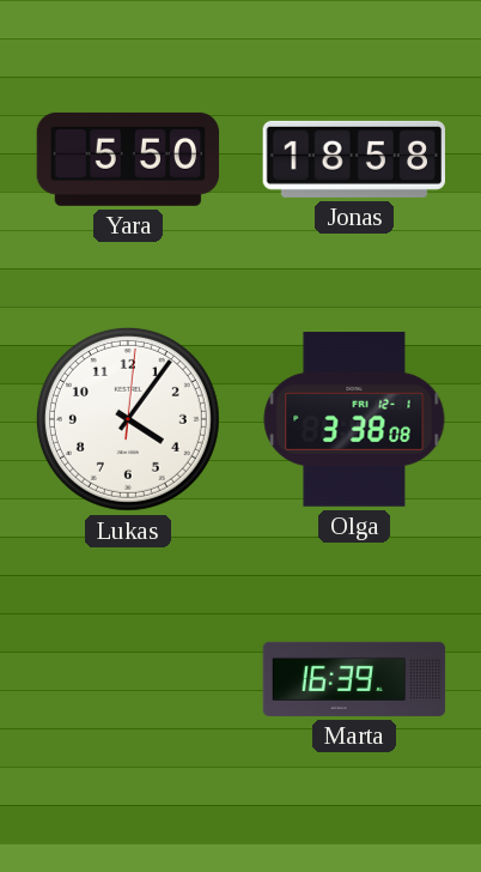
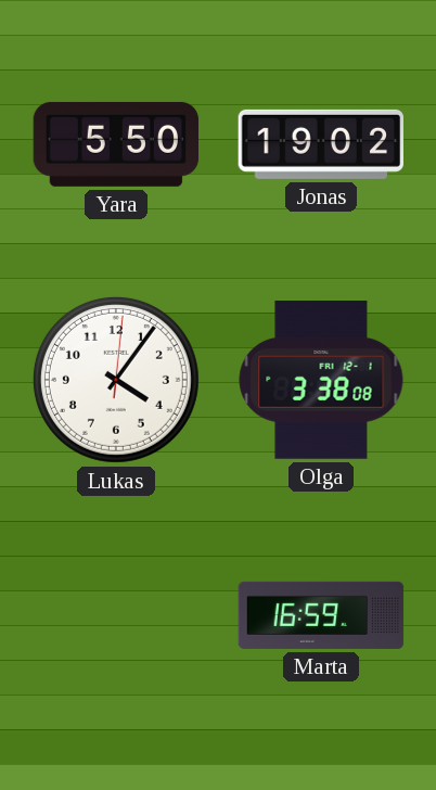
Jonas: 18:58 -> 19:02
Marta: 16:39 -> 16:59
